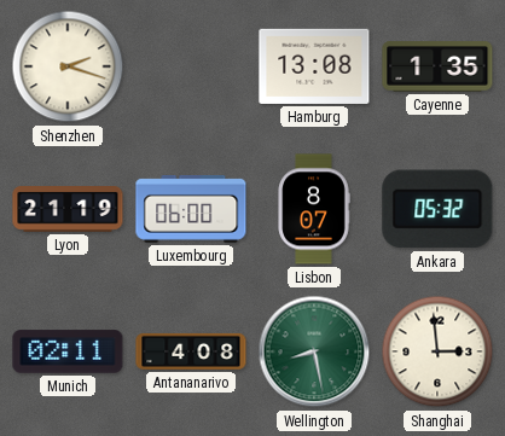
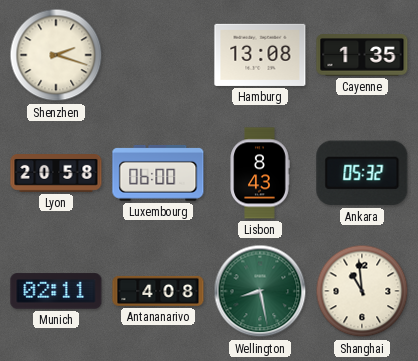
Lyon: 21:19 -> 20:58
Lisbon: 8:07 -> 8:43
Shanghai: 2:59 -> 10:59
